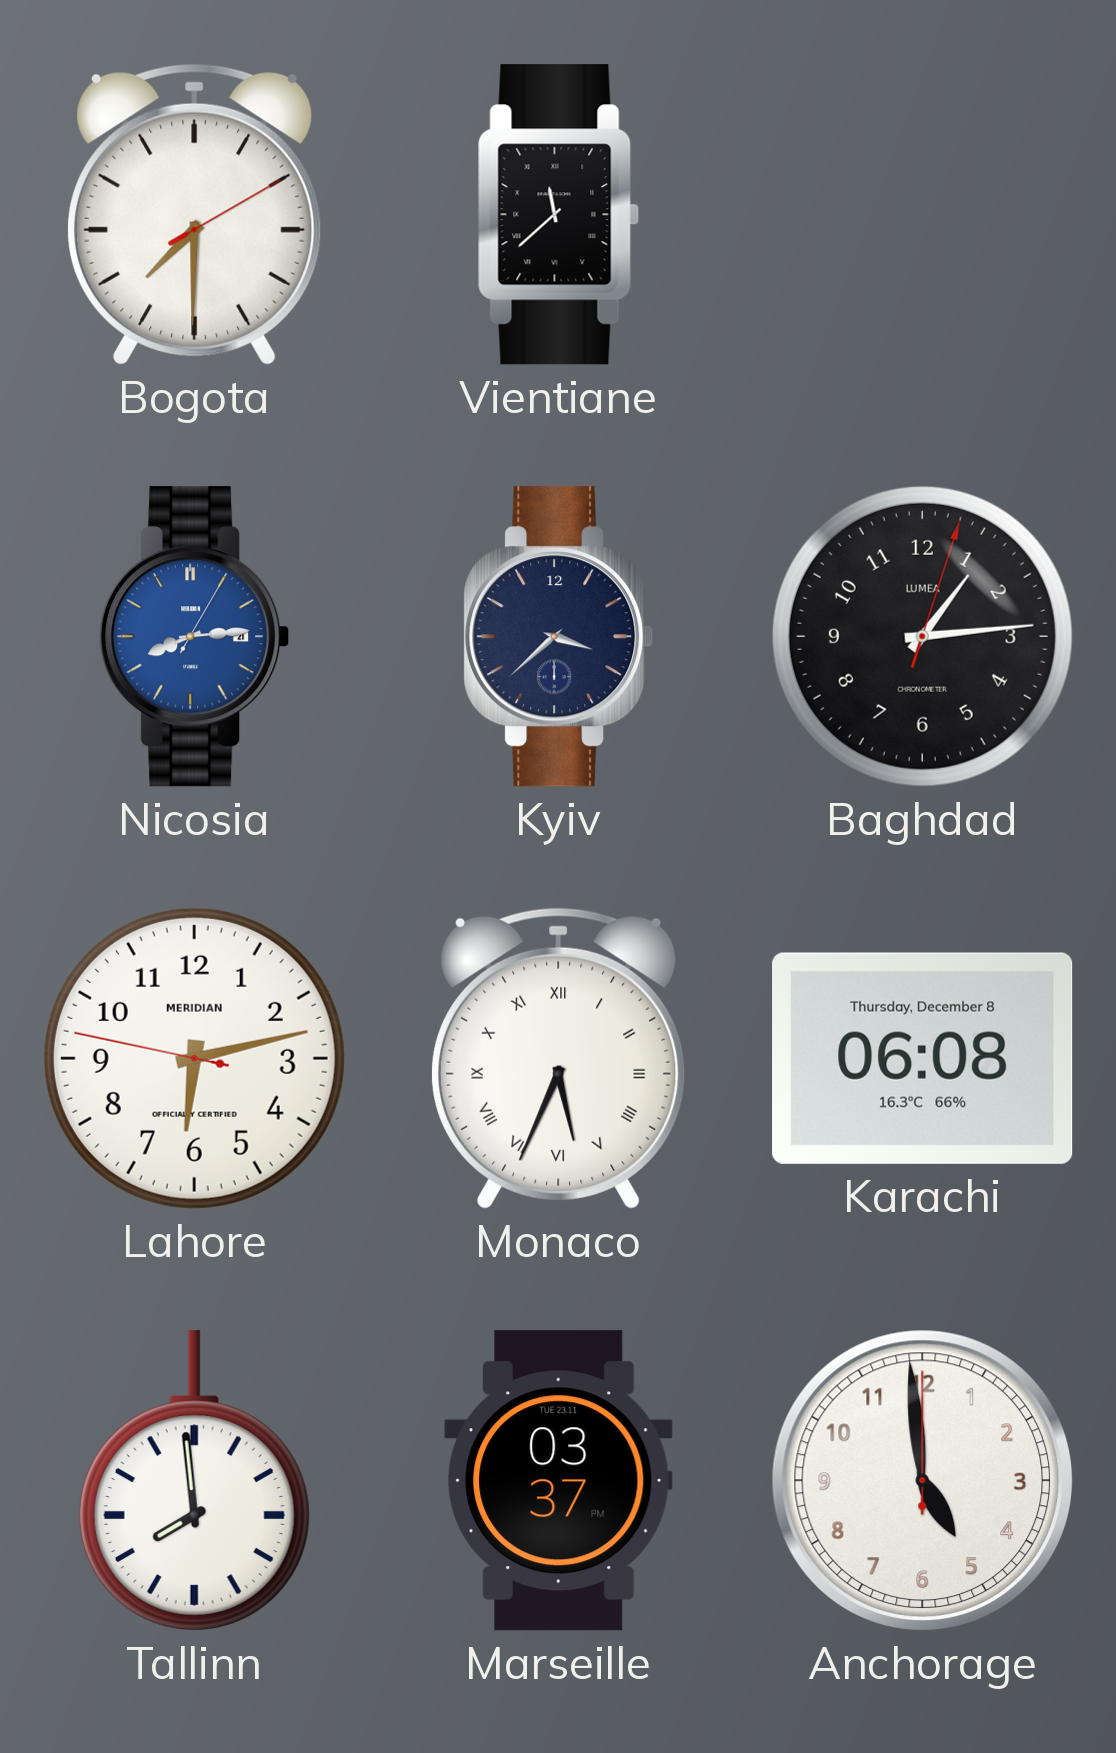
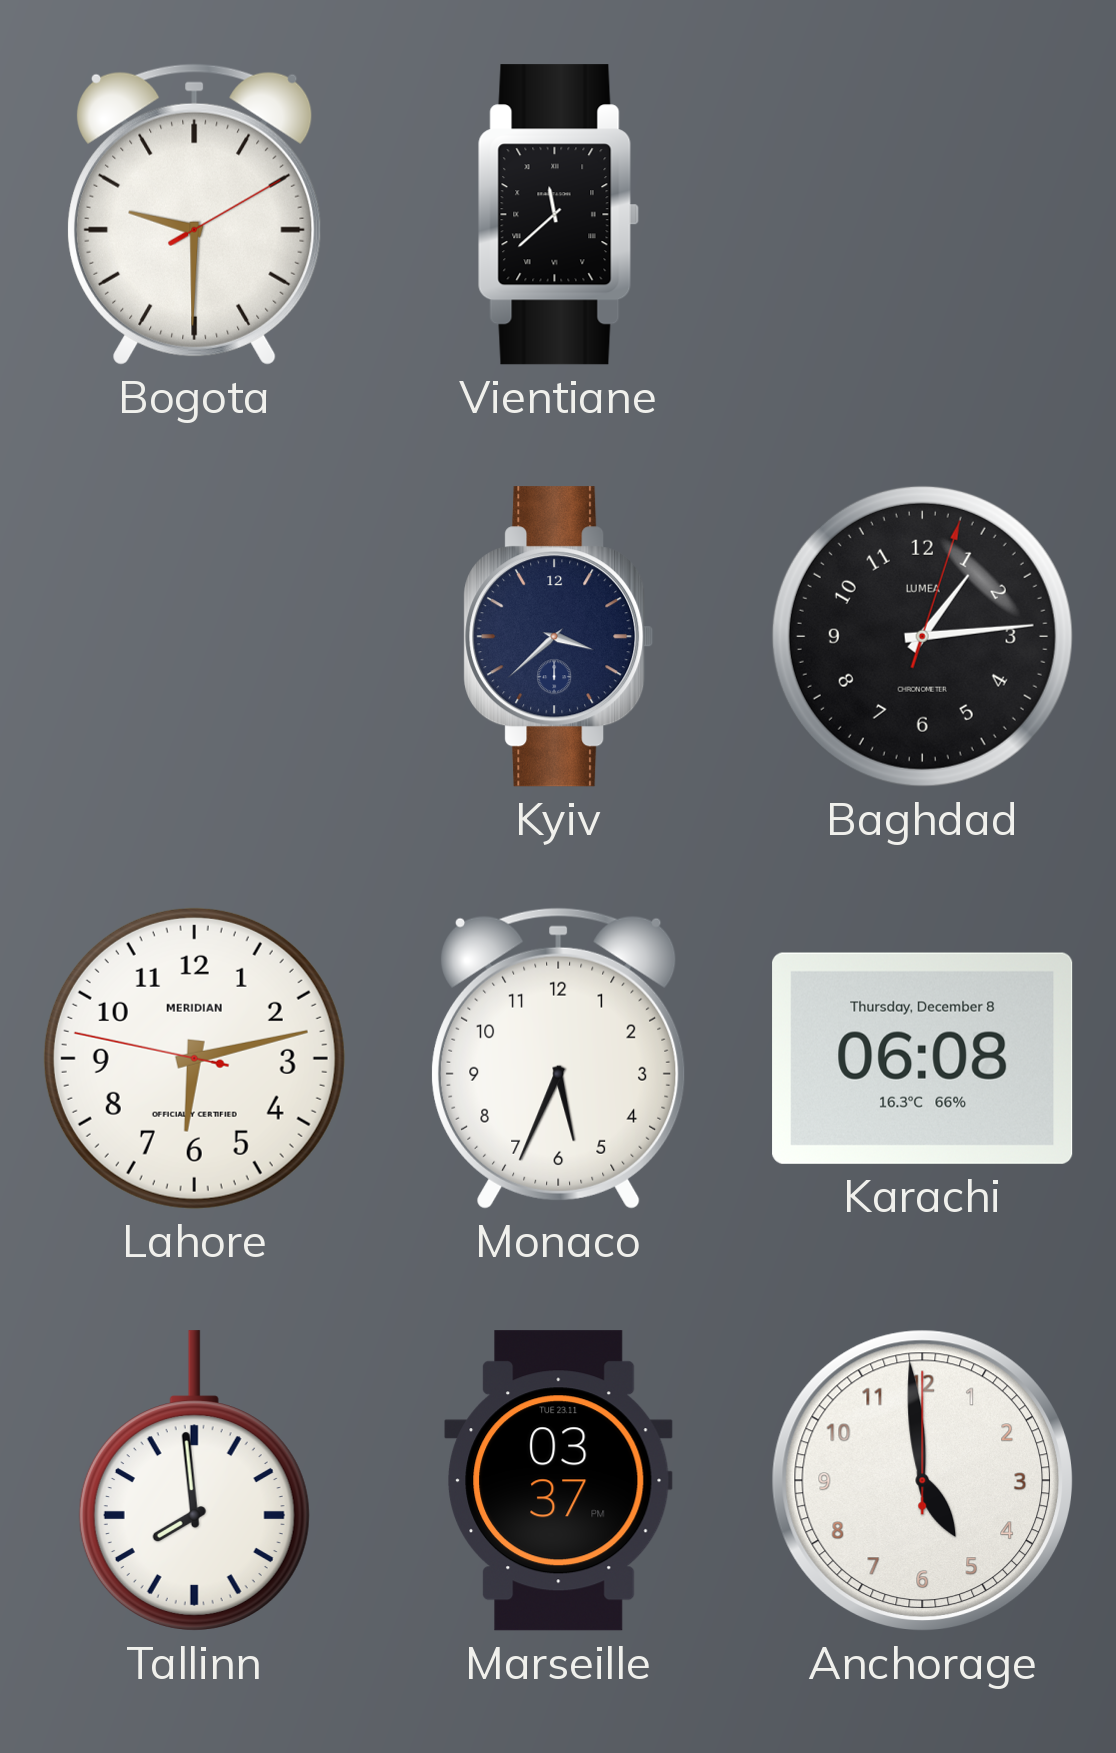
Bogota: 7:30 -> 9:30
Nicosia: 8:14 -> none
Monaco numerals: Roman -> Arabic
